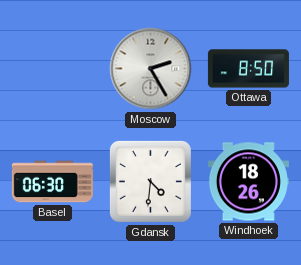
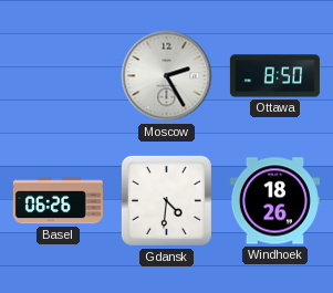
Basel: 06:30 -> 06:26
